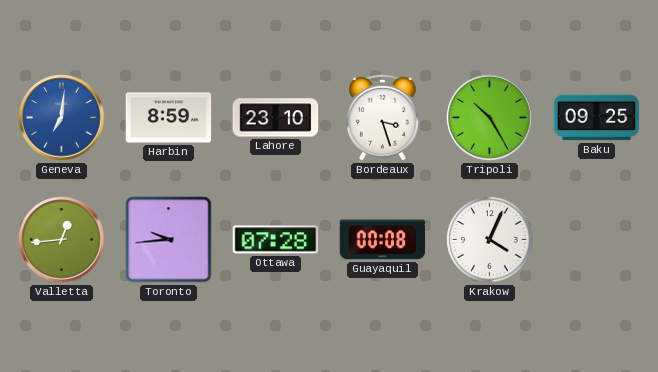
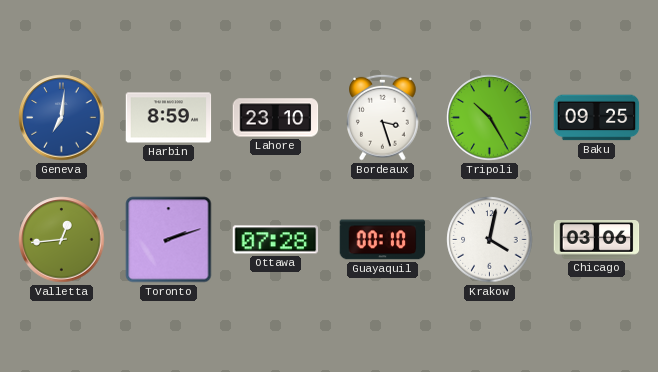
Toronto: 9:44 -> 2:12
Guayaquil: 00:08 -> 00:10
Krakow: 4:04 -> 4:02
Chicago: none -> 03:06
